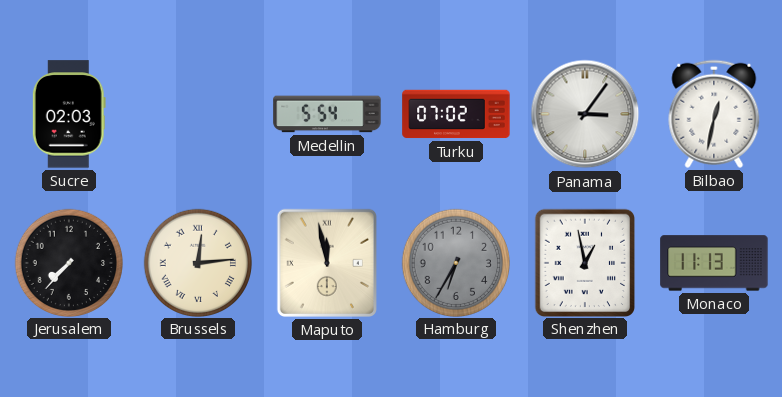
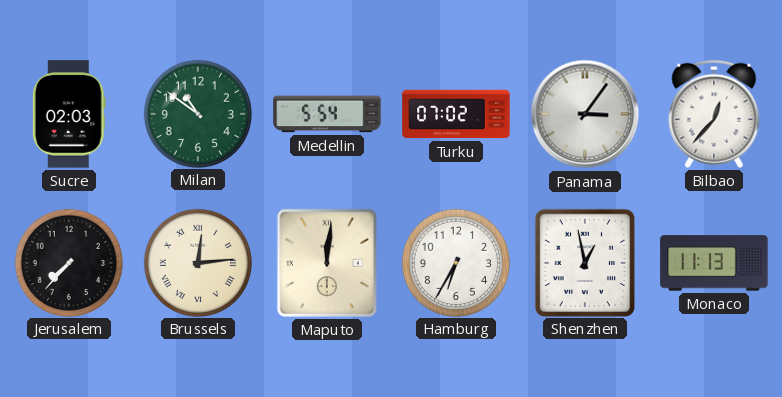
Milan: none -> 10:51
Bilbao: 12:32 -> 12:37
Maputo: 11:58 -> 12:01
Hamburg dial: grey -> white
